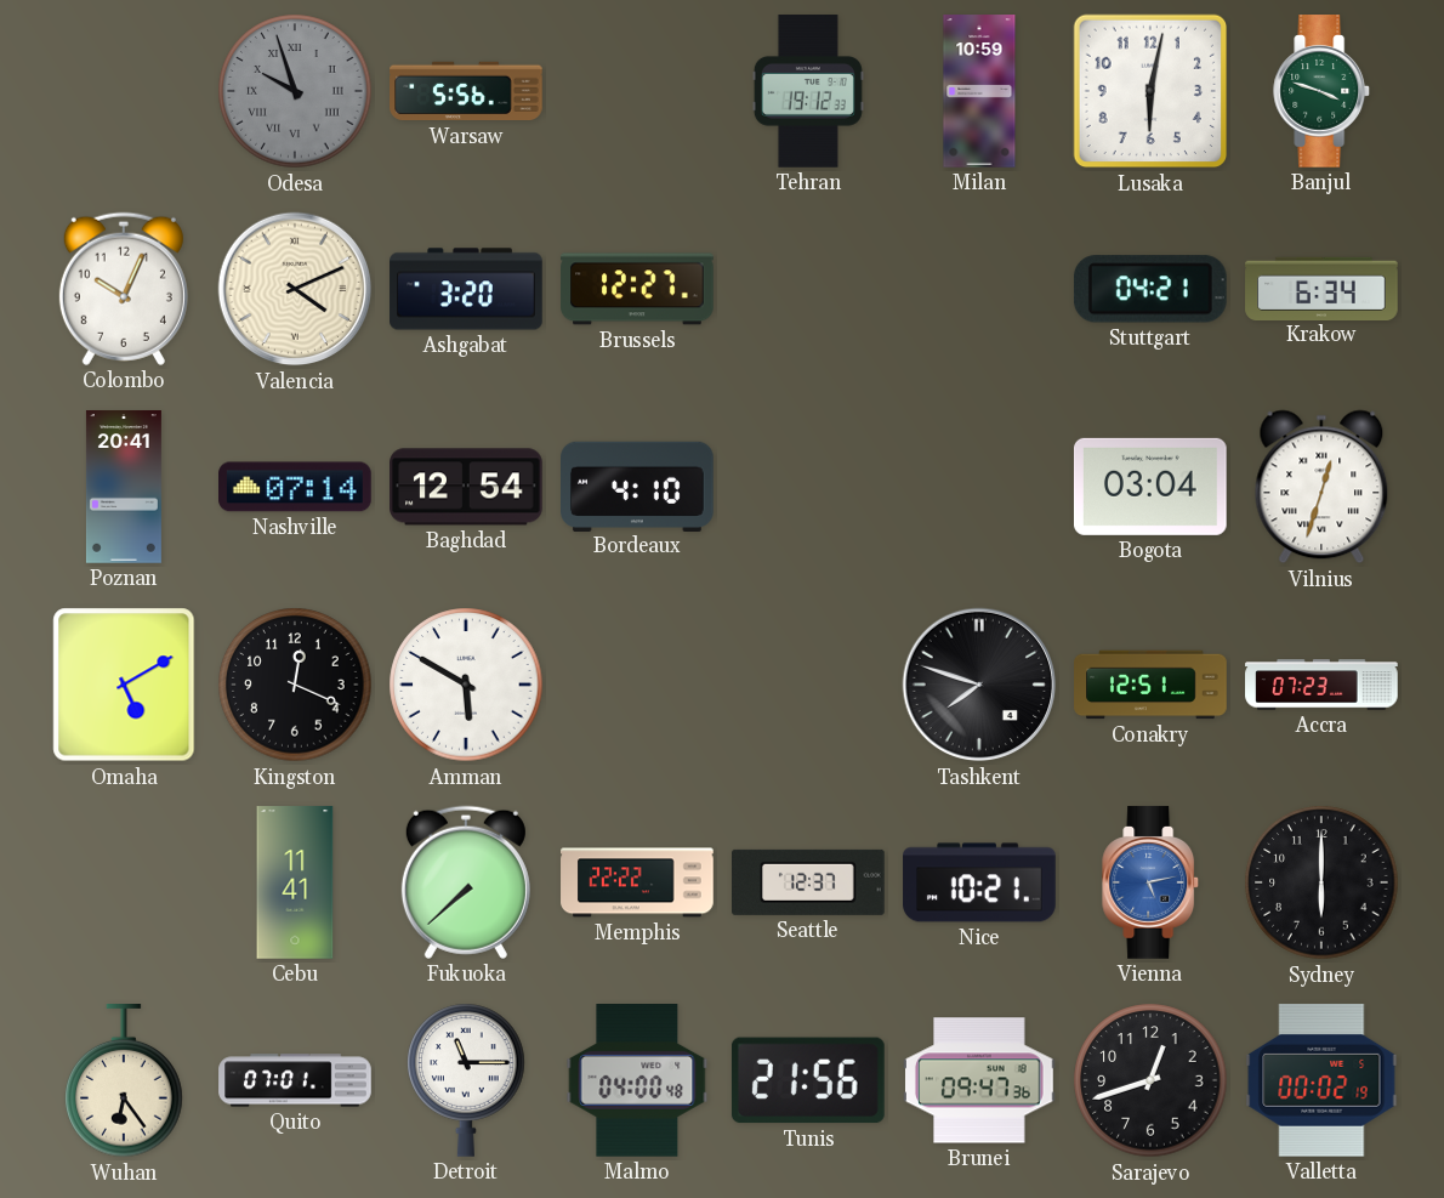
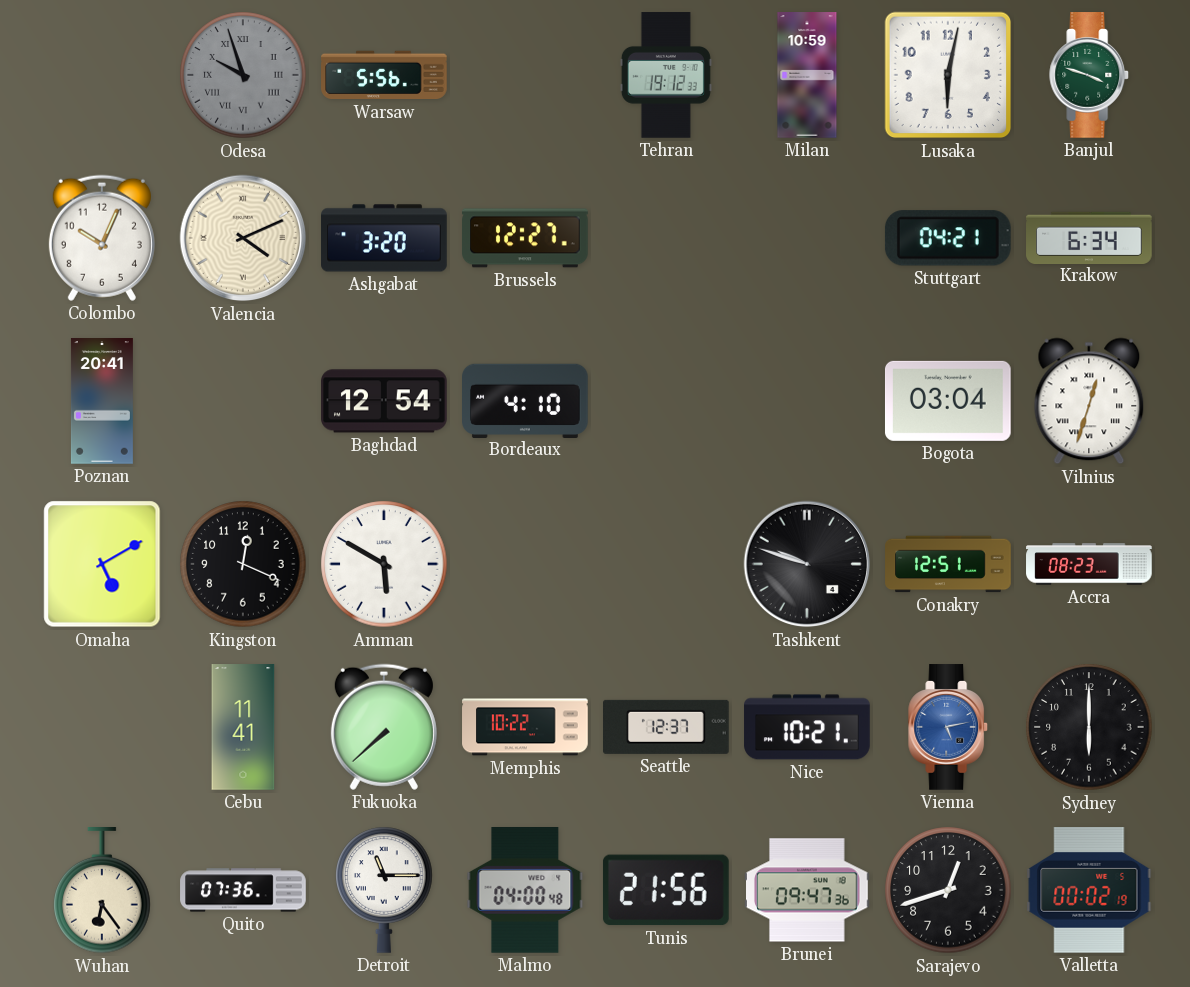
Nashville: 07:14 -> none
Tashkent: 7:48 -> 9:48
Accra: 07:23 -> 08:23
Memphis: 22:22 -> 10:22
Quito: 07:01 -> 07:36
